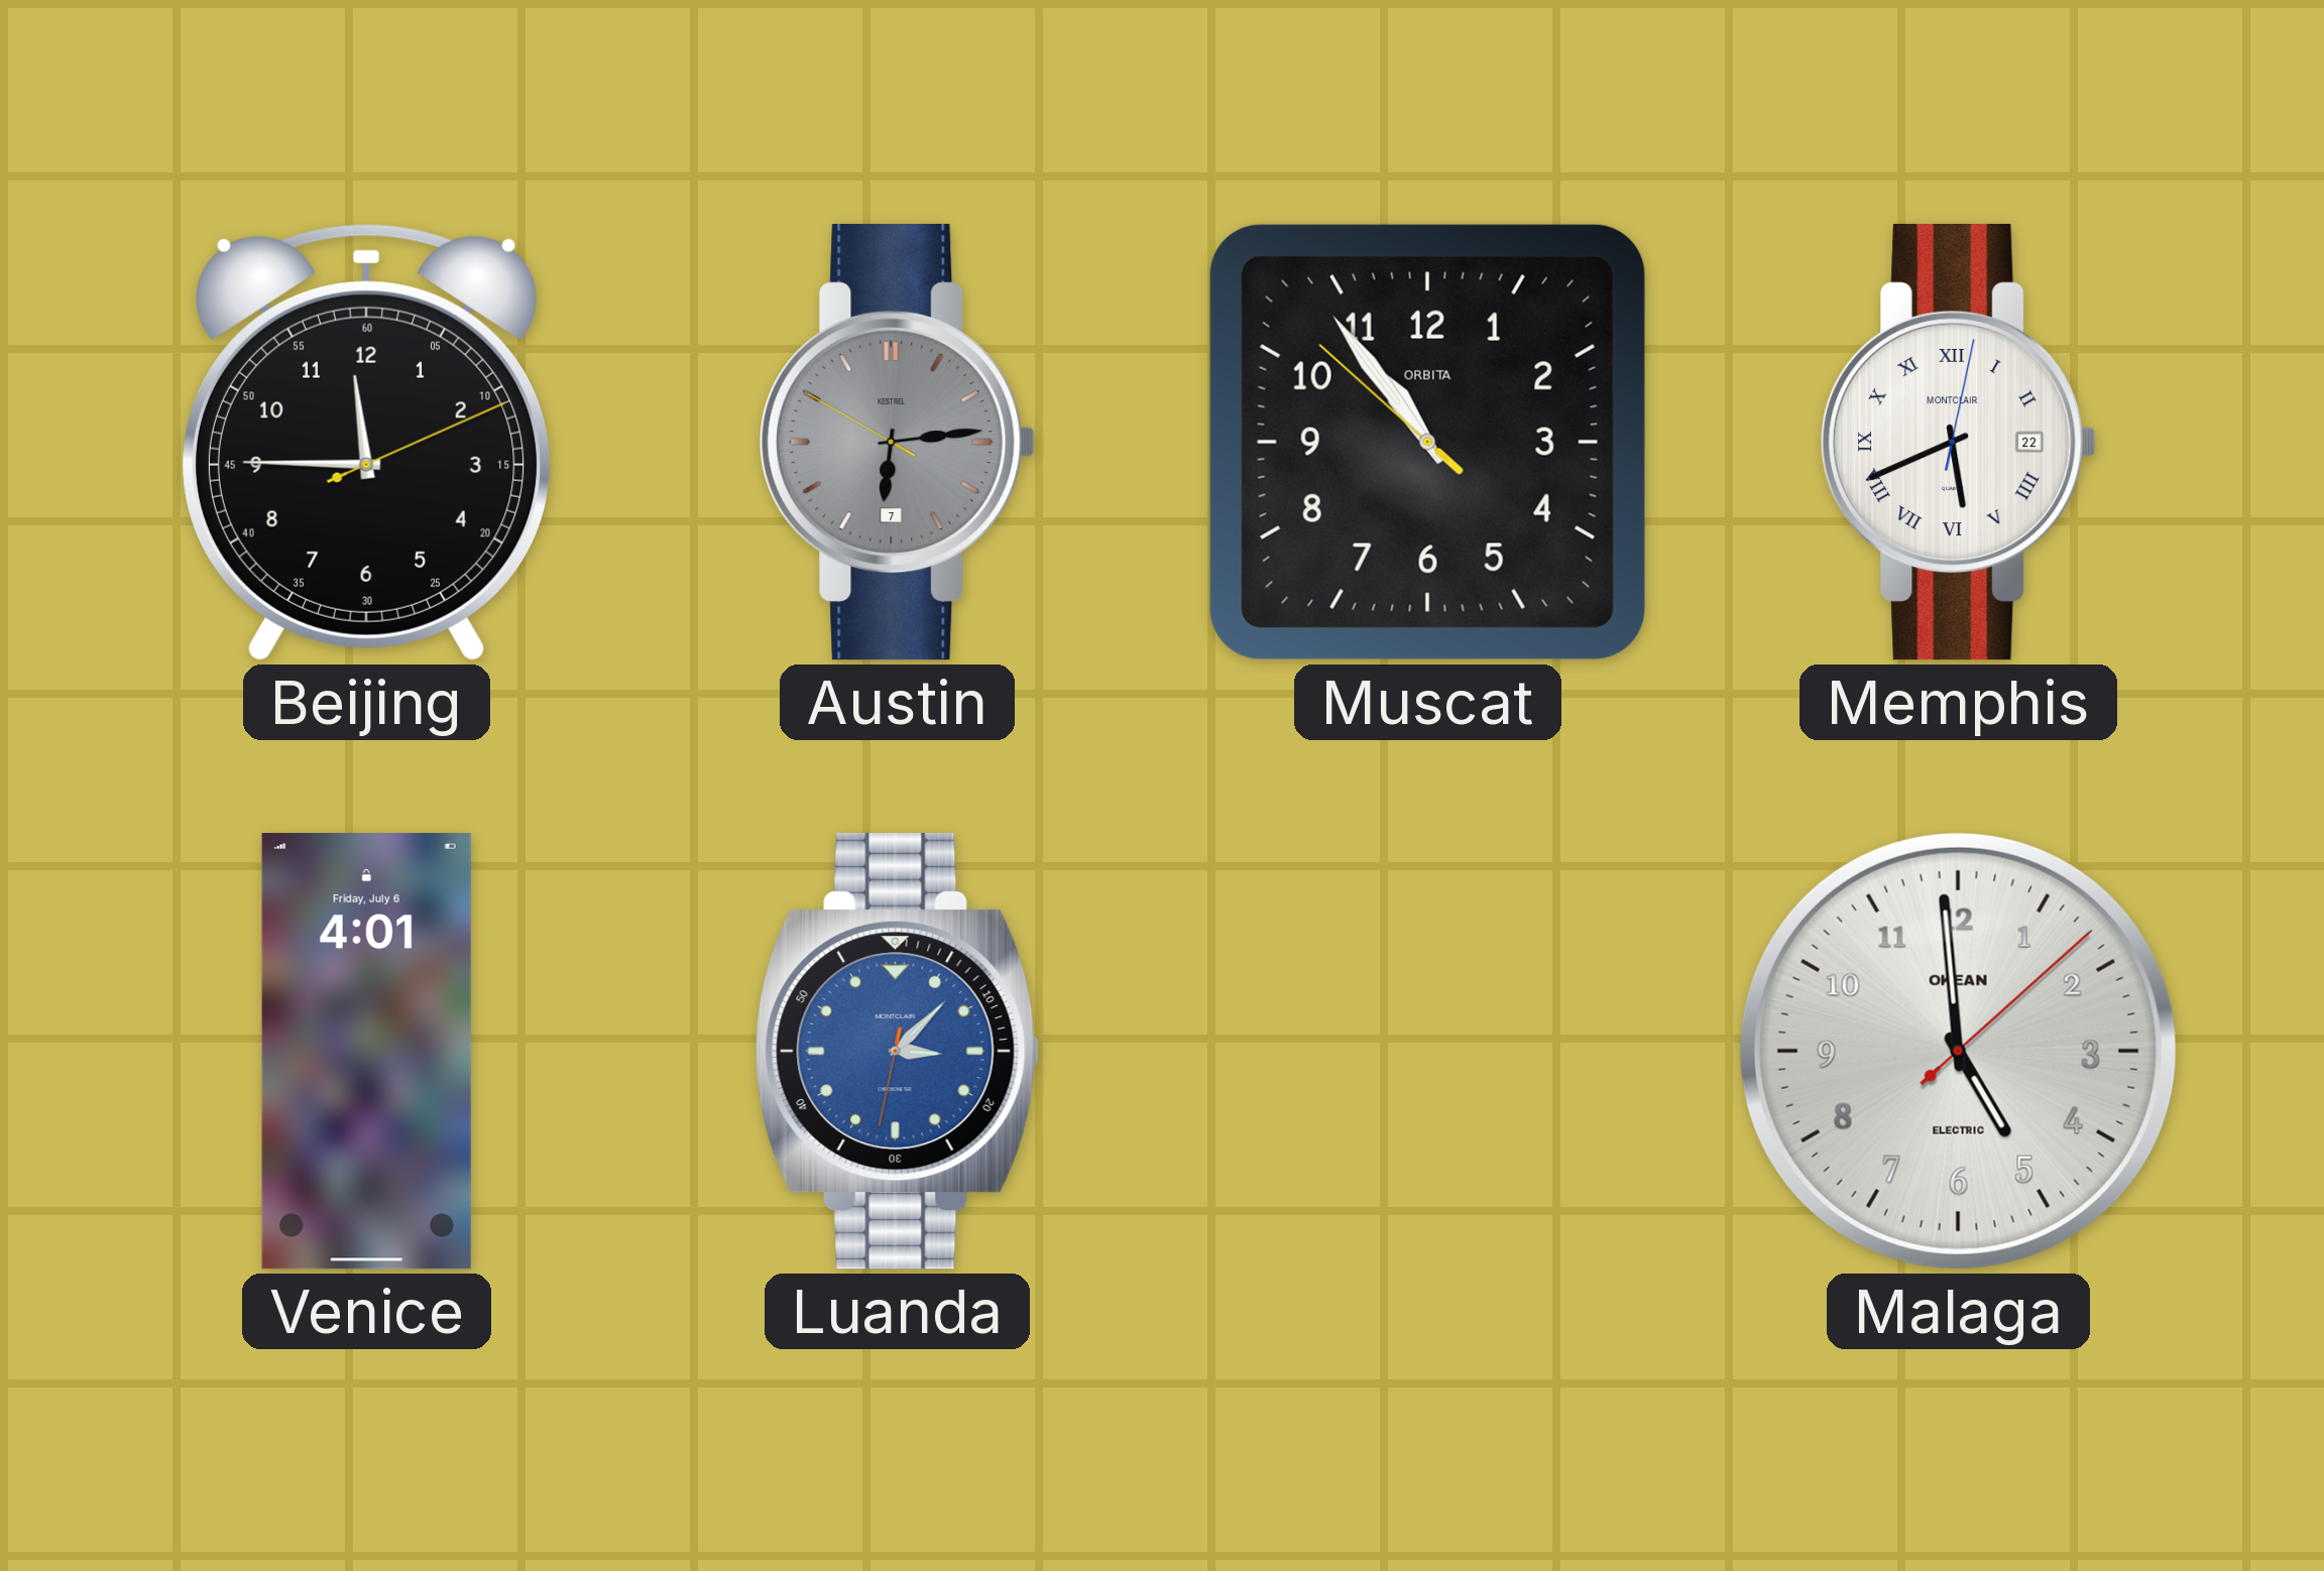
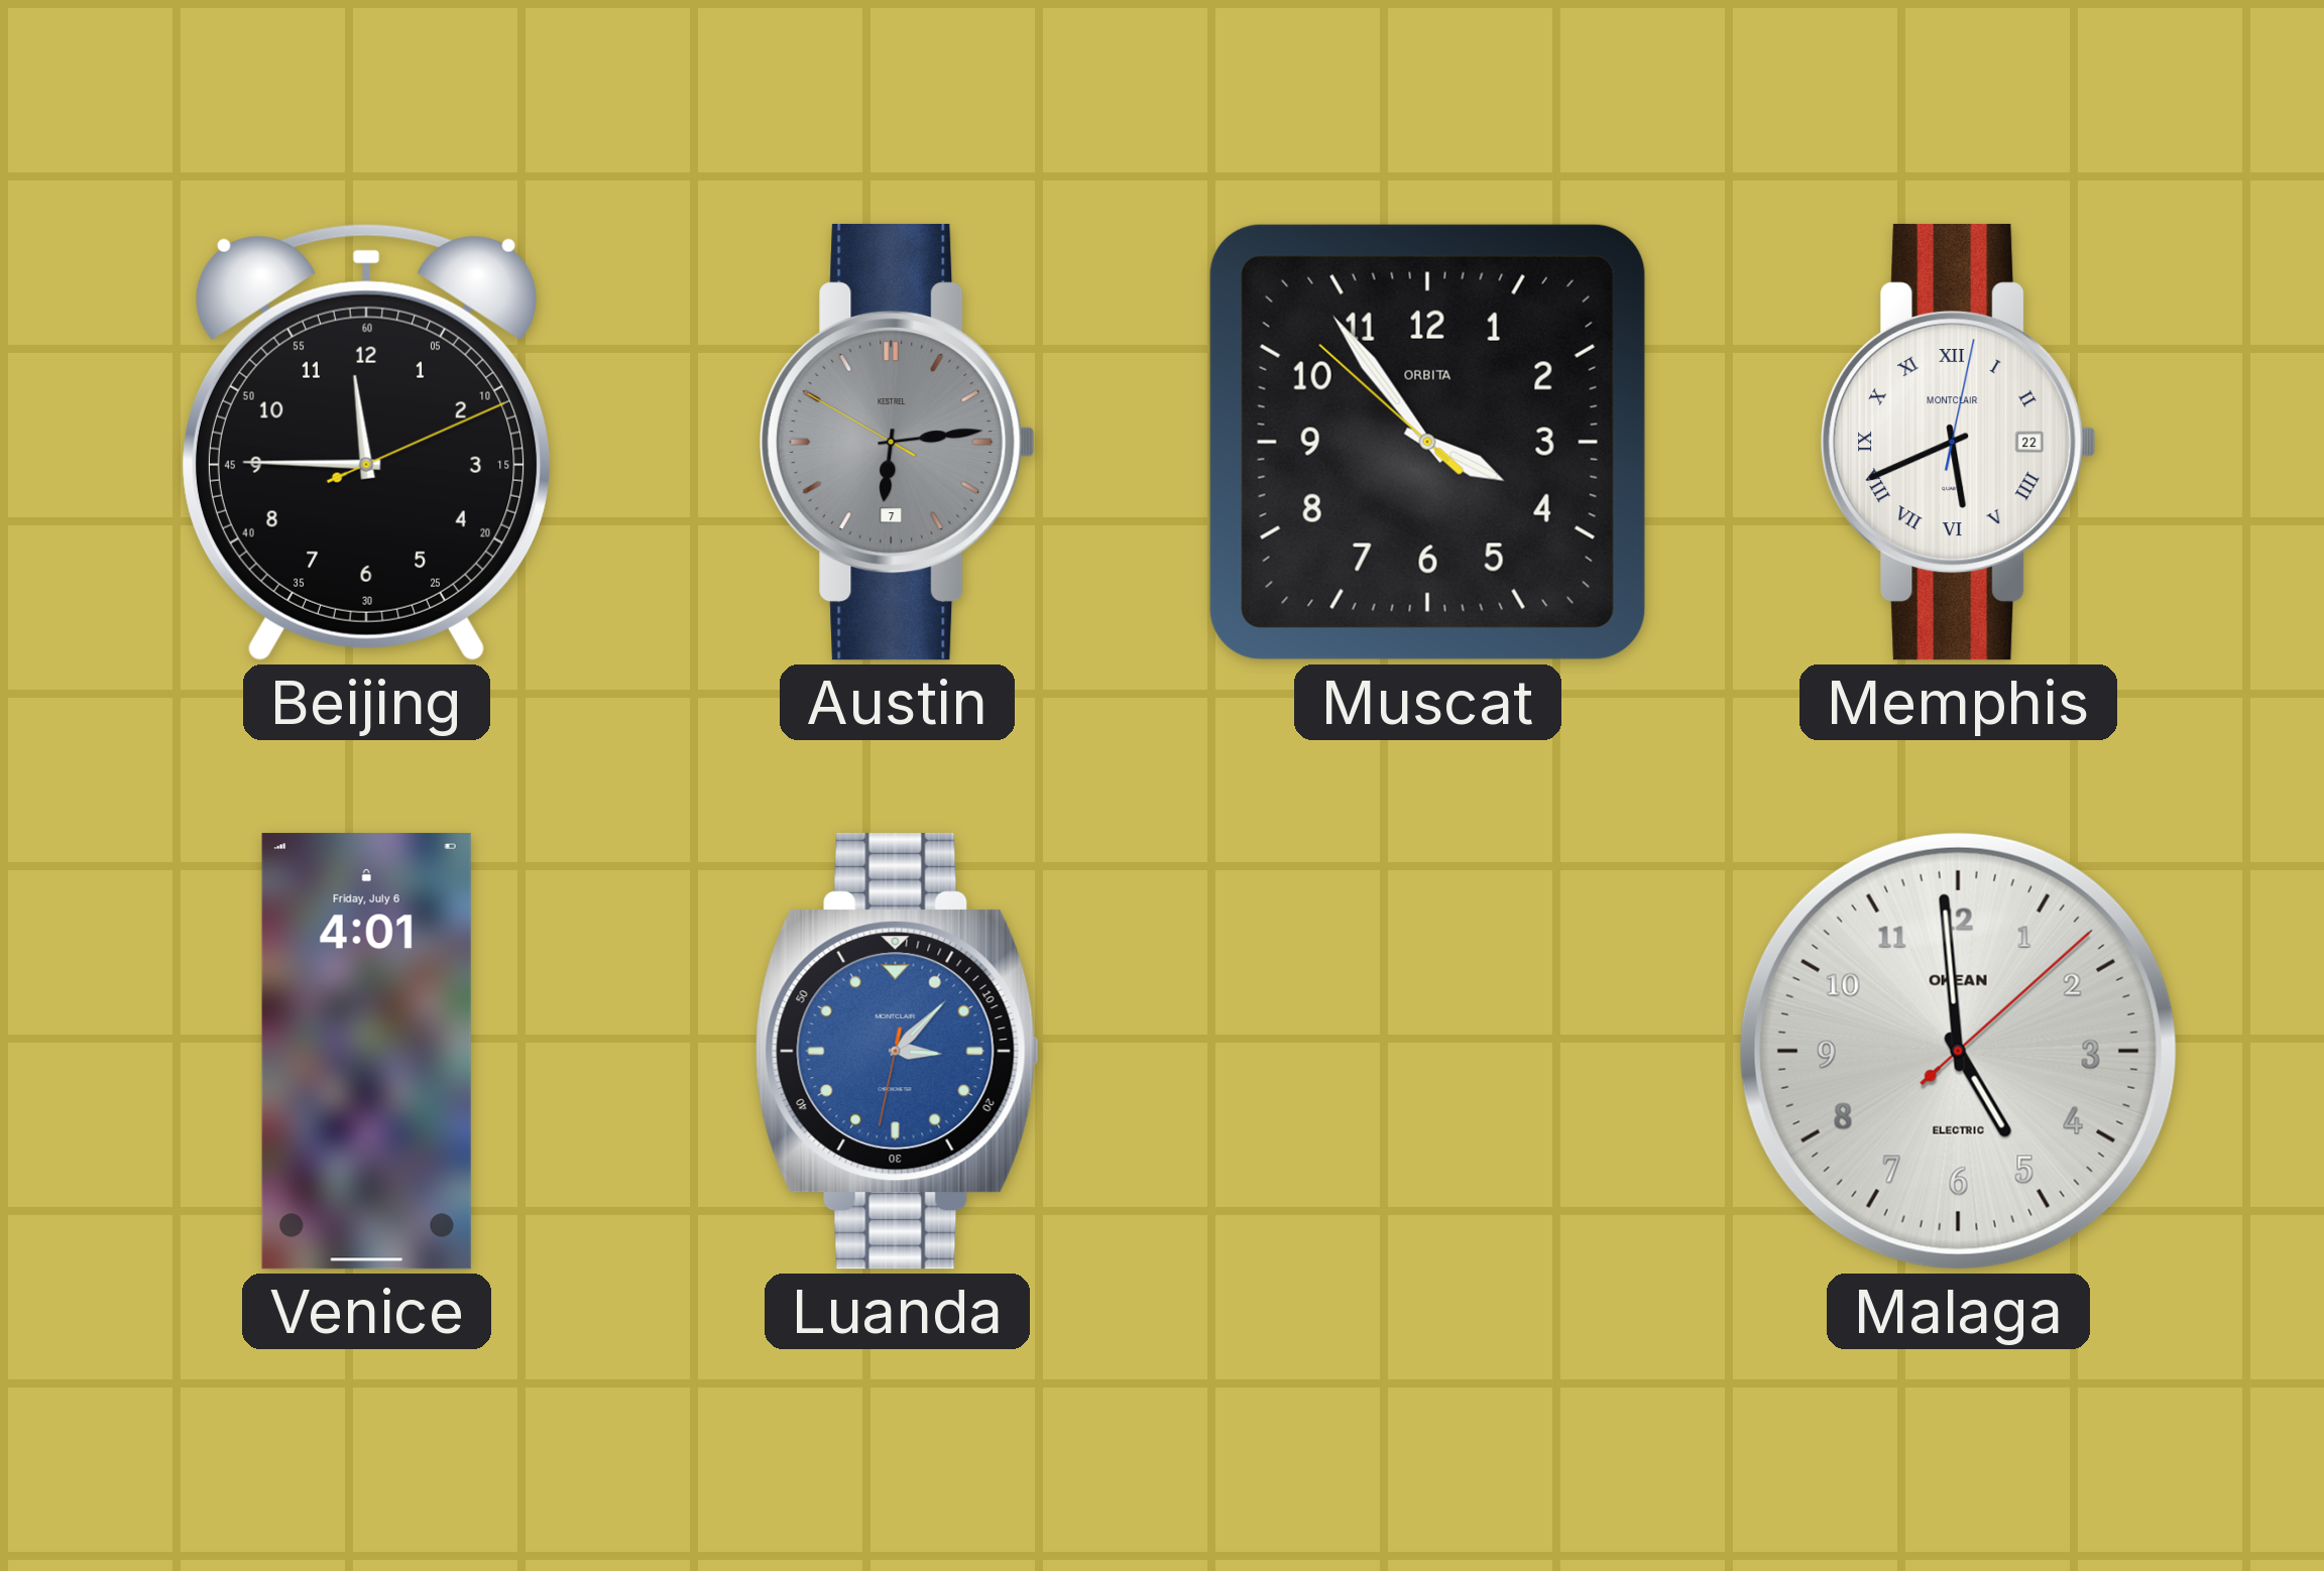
Muscat: 10:53 -> 3:53
